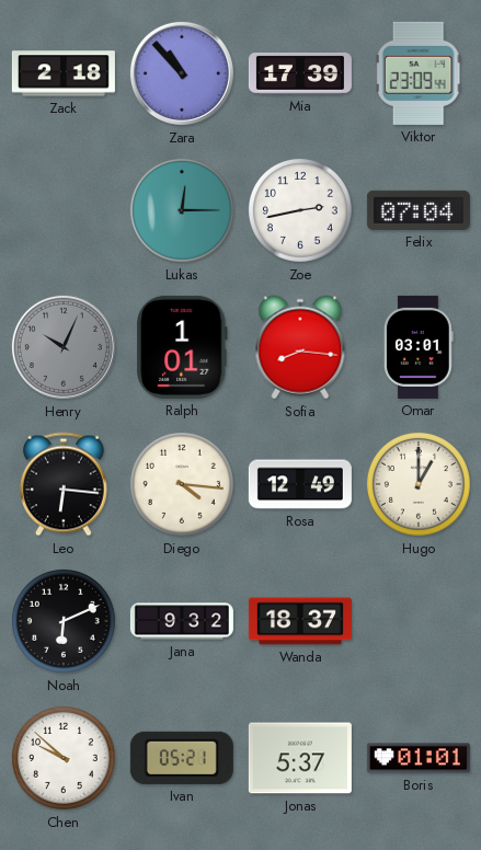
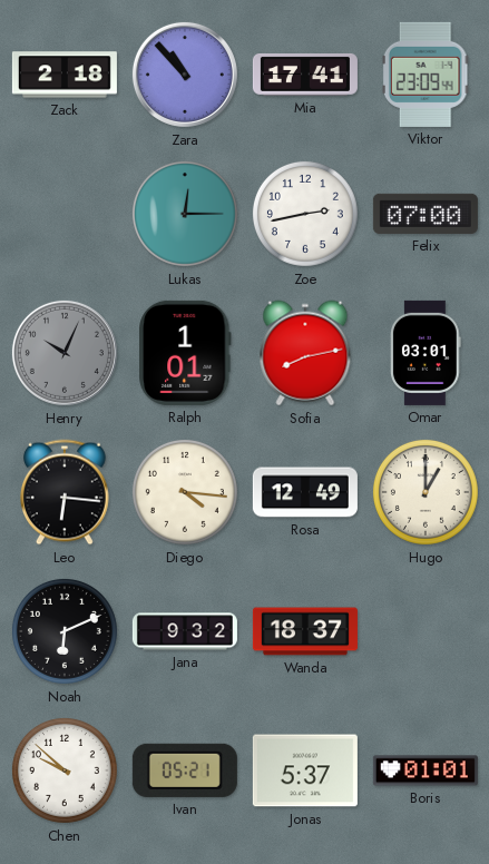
Mia: 17:39 -> 17:41
Felix: 07:04 -> 07:00
Sofia: 8:16 -> 8:13
